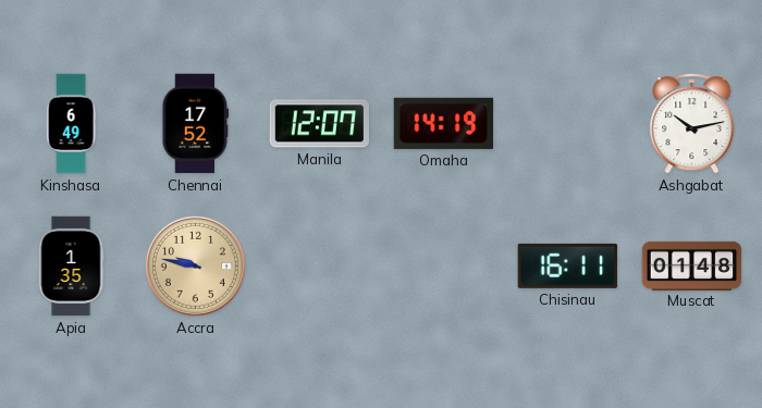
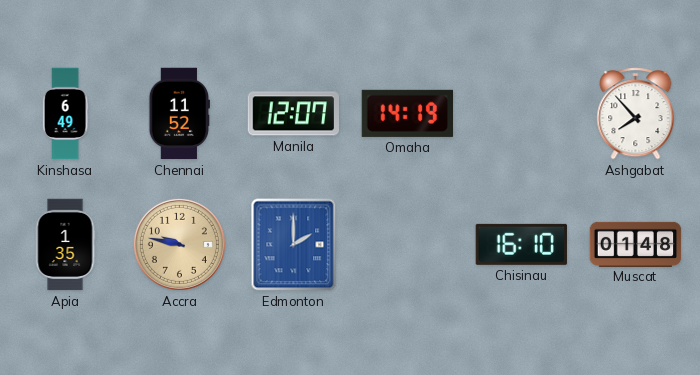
Chennai: 17:52 -> 11:52
Ashgabat: 10:13 -> 7:53
Edmonton: none -> 2:00
Chisinau: 16:11 -> 16:10
